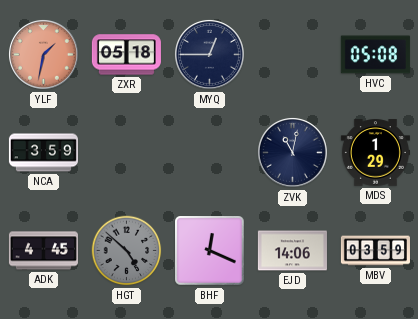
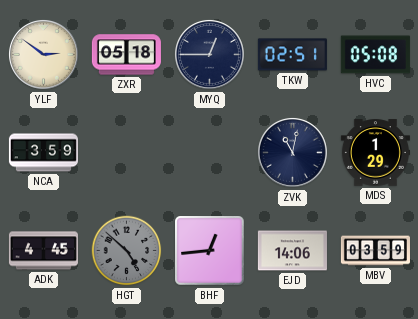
YLF: 1:32 -> 2:51
YLF dial: salmon -> cream
TKW: none -> 02:51
BHF: 12:19 -> 12:44
